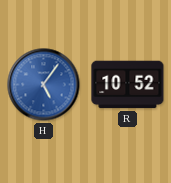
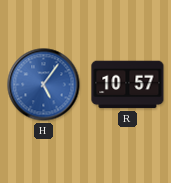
R: 10:52 -> 10:57
